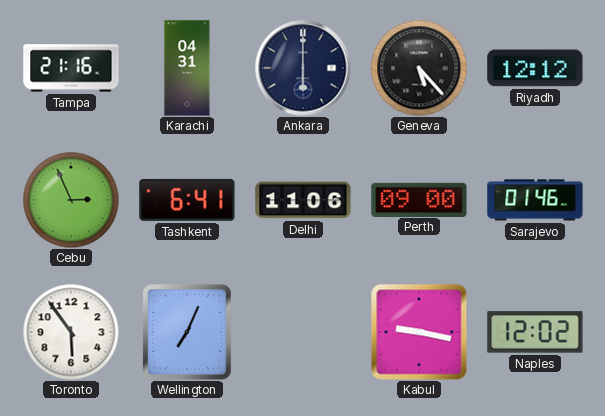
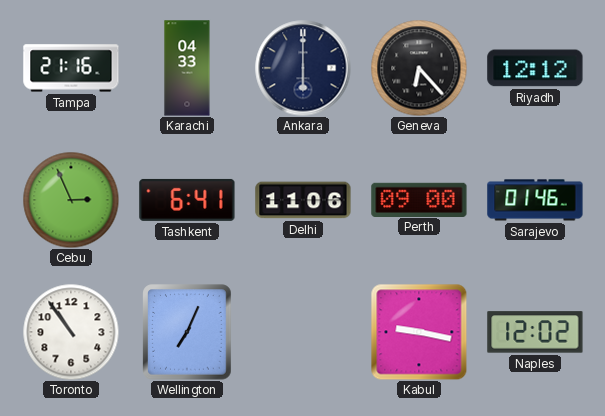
Karachi: 04:31 -> 04:33
Geneva: 5:23 -> 6:23
Toronto: 5:54 -> 10:54
